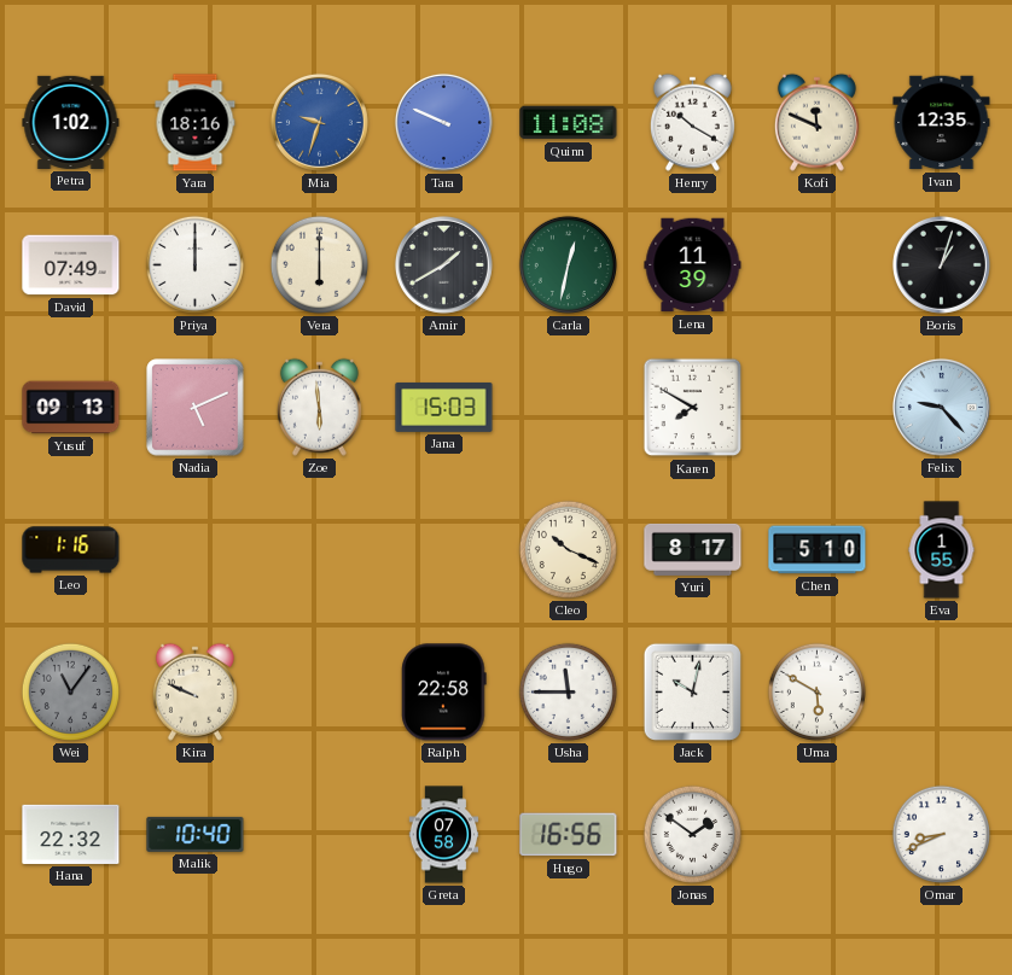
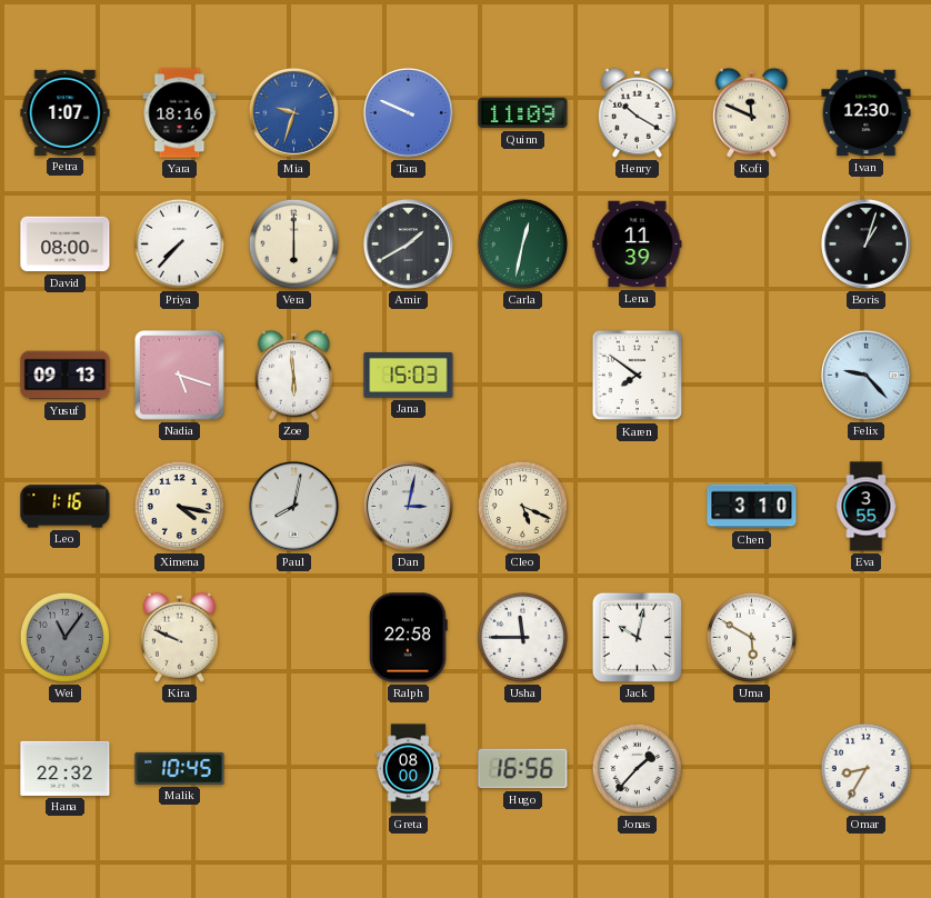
Petra: 1:02 -> 1:07
Quinn: 11:08 -> 11:09
Ivan: 12:35 -> 12:30
David: 07:49 -> 08:00
Priya: 12:00 -> 7:37
Nadia: 5:11 -> 5:18
Karen: 7:50 -> 7:51
Ximena: none -> 4:17
Paul: none -> 8:02
Dan: none -> 3:02
Cleo: 10:19 -> 5:19
Yuri: 8:17 -> none
Chen: 5:10 -> 3:10
Eva: 1:55 -> 3:55
Malik: 10:40 -> 10:45
Greta: 07:58 -> 08:00
Jonas: 1:51 -> 1:37
Omar: 8:41 -> 8:35
